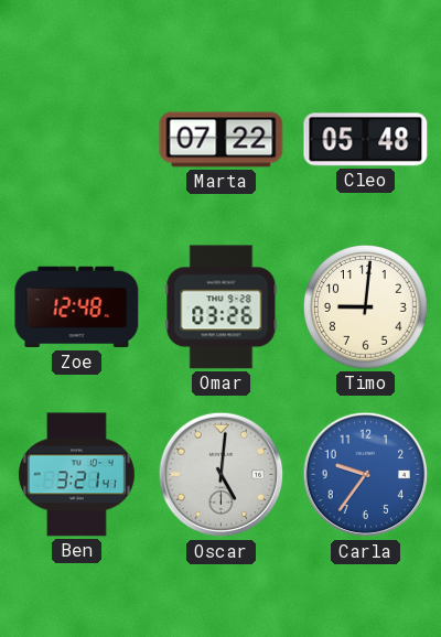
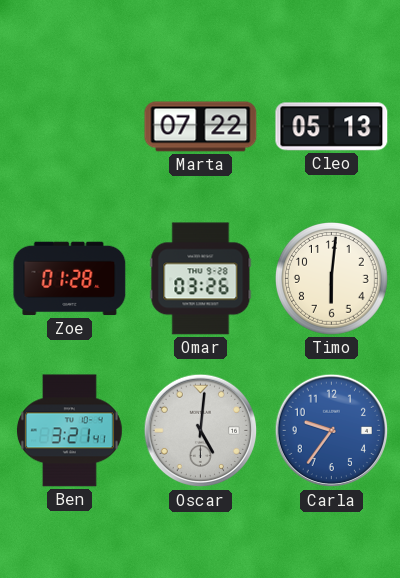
Cleo: 05:48 -> 05:13
Zoe: 12:48 -> 01:28
Timo: 9:01 -> 6:01
